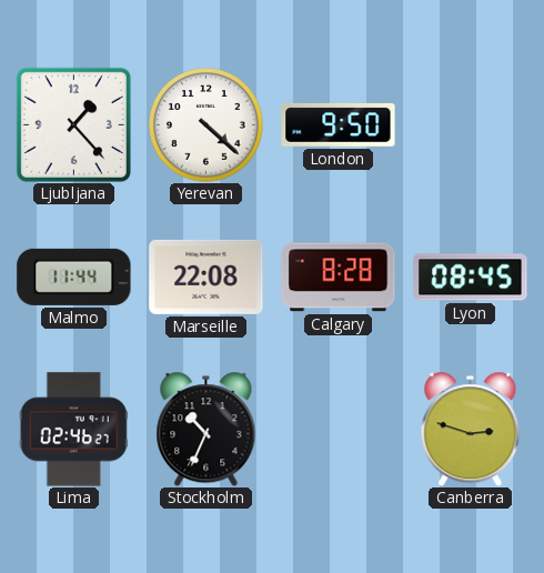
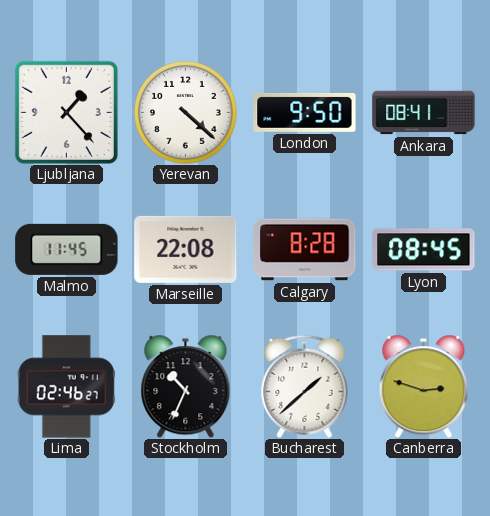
Ankara: none -> 08:41
Malmo: 11:44 -> 11:45
Bucharest: none -> 1:38
